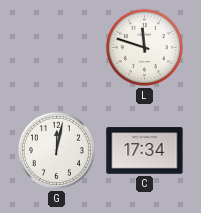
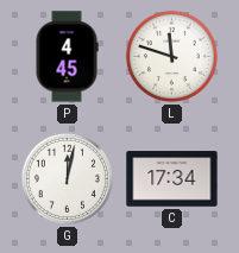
P: none -> 4:45
